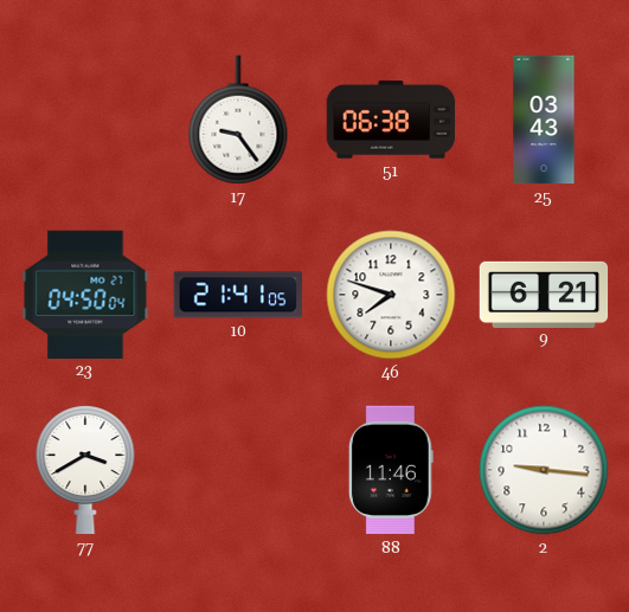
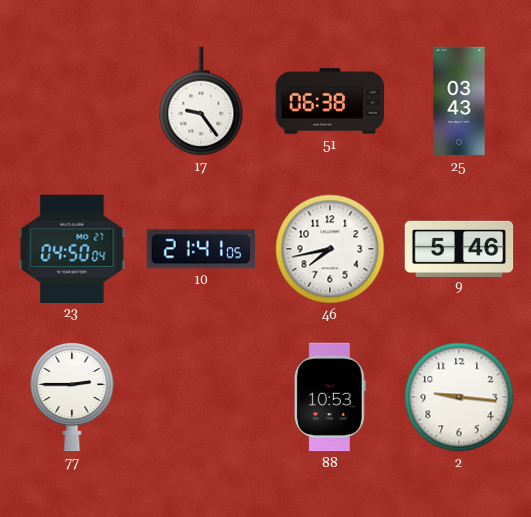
46: 7:48 -> 7:43
9: 6:21 -> 5:46
77: 3:40 -> 2:45
88: 11:46 -> 10:53
